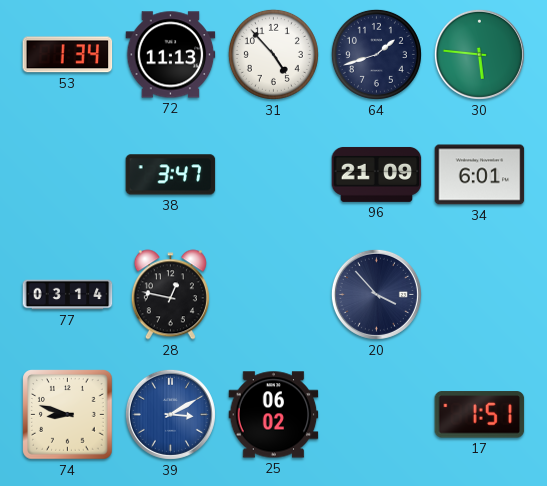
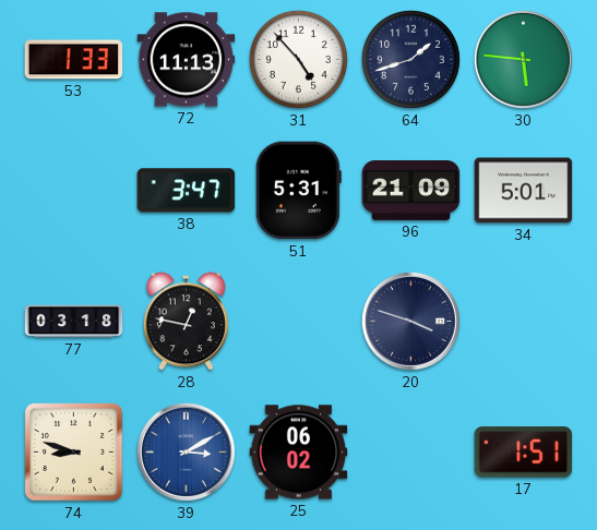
53: 1:34 -> 1:33
51: none -> 5:31
34: 6:01 -> 5:01
77: 03:14 -> 03:18
20: 3:53 -> 3:48
